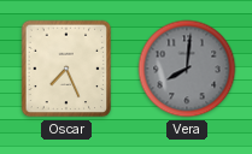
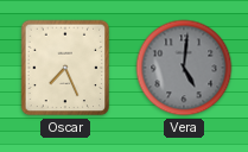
Vera: 8:01 -> 5:01
